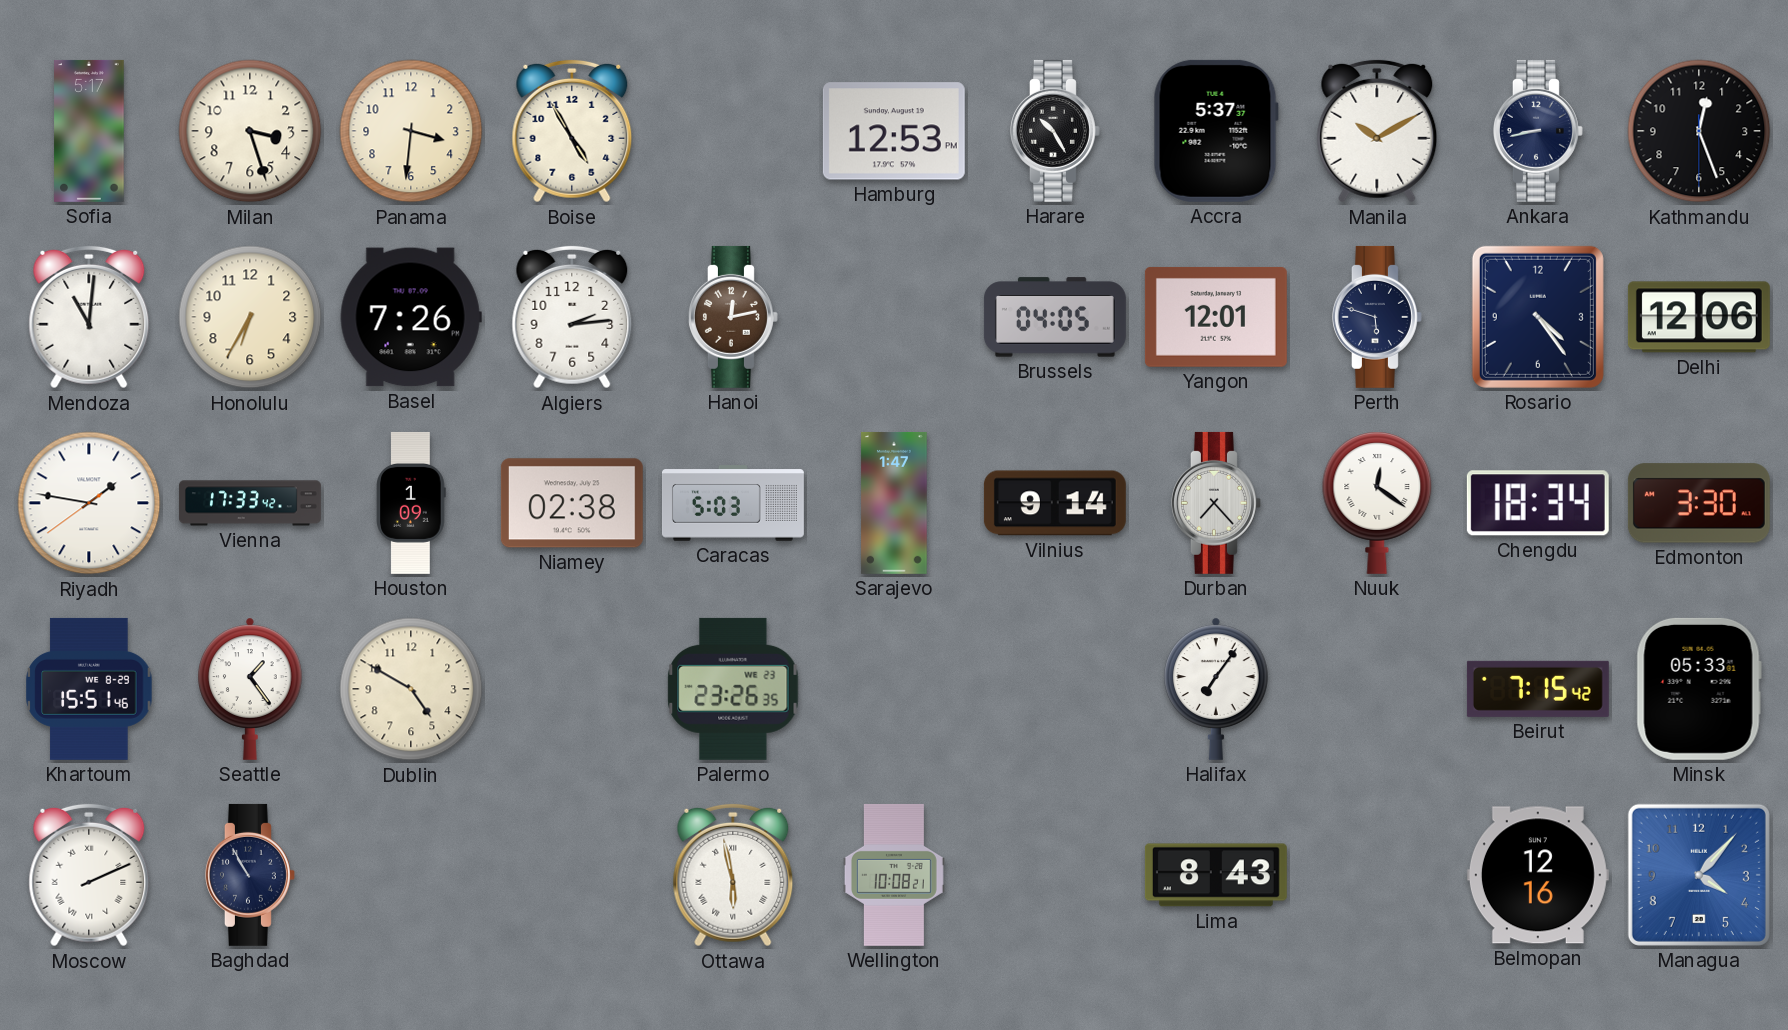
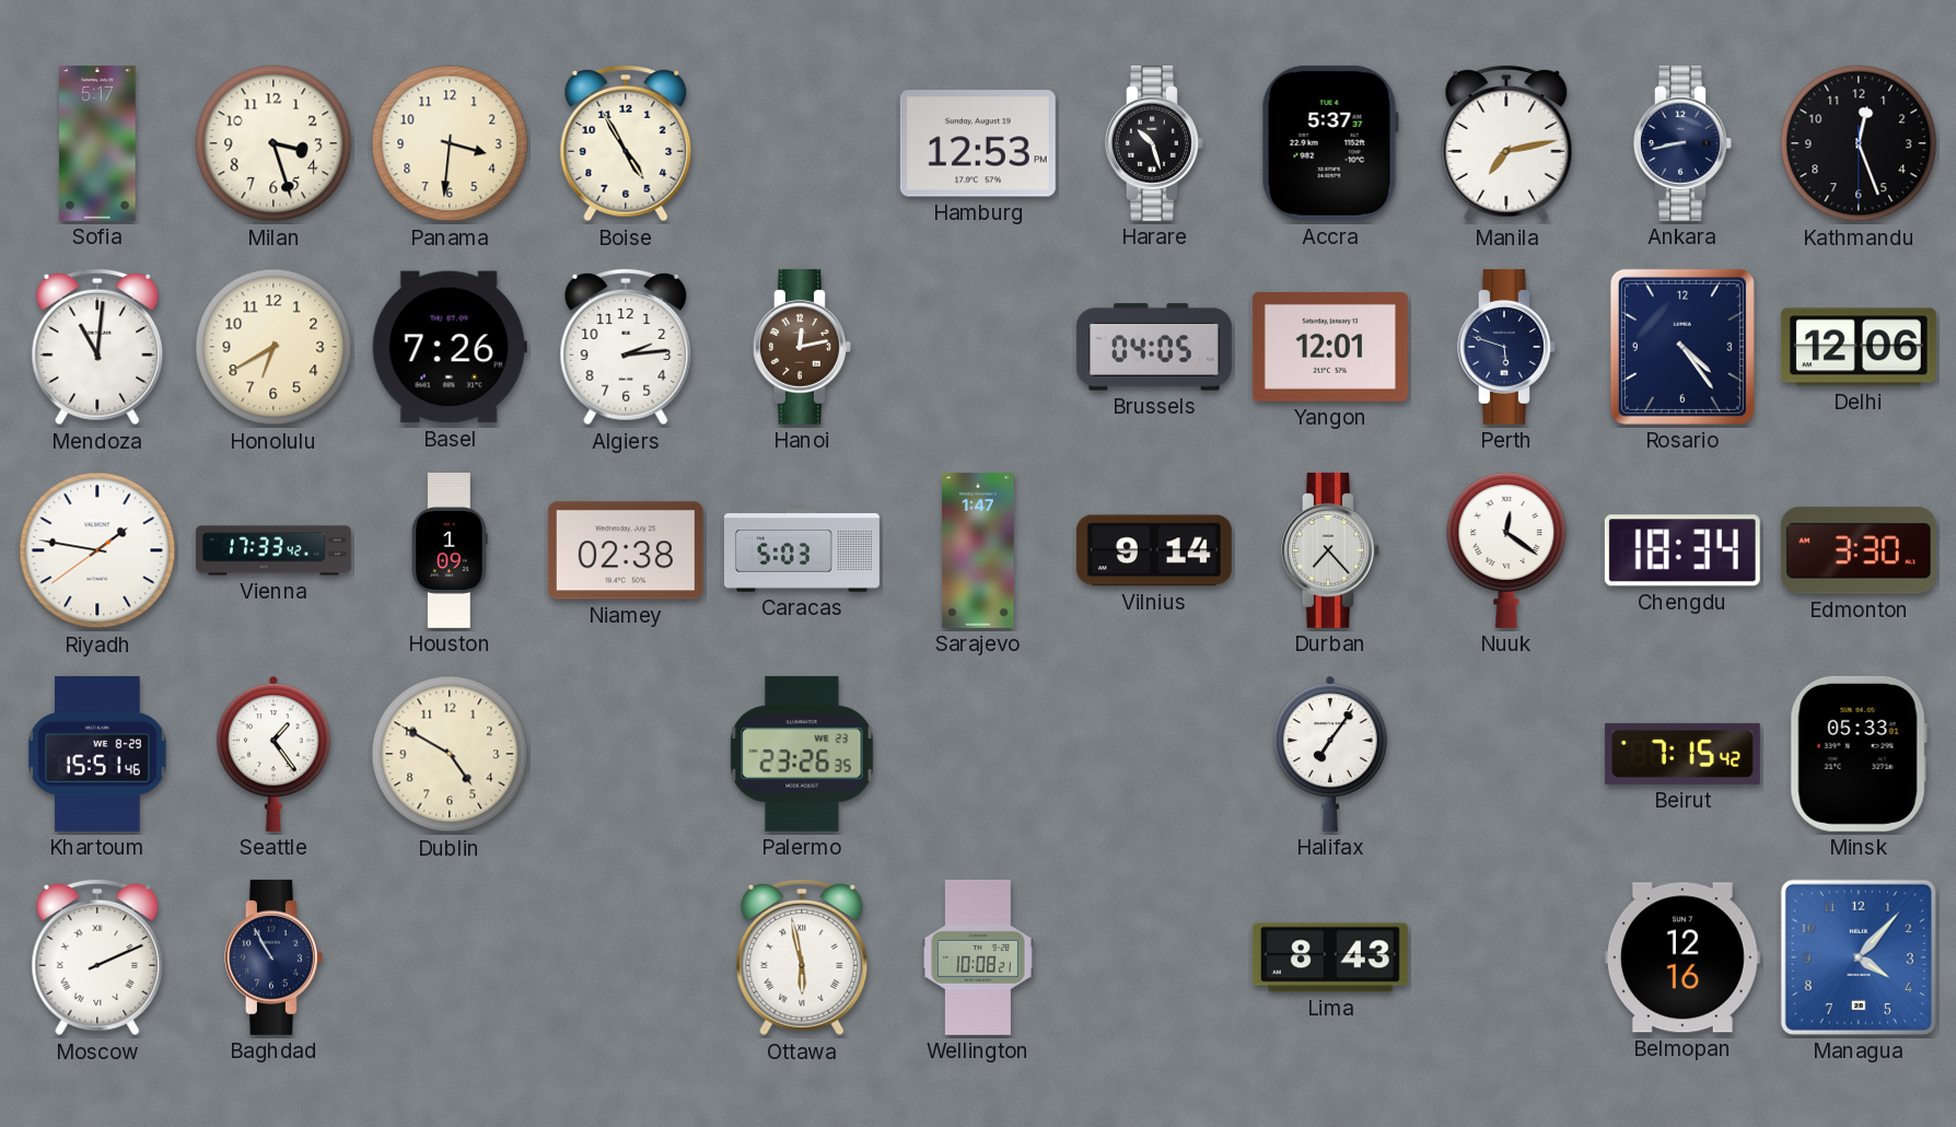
Harare: 10:25 -> 10:27
Manila: 10:10 -> 7:13
Honolulu: 6:35 -> 6:40
